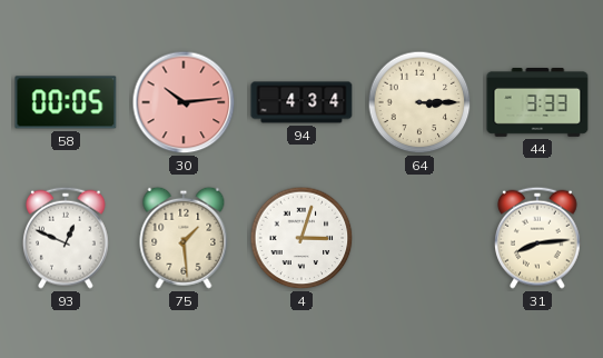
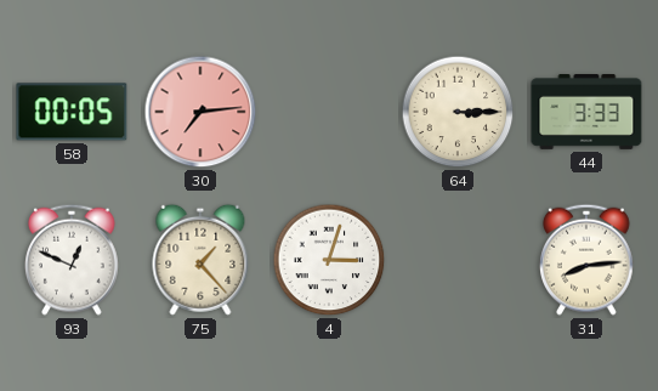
30: 10:14 -> 7:14
94: 4:34 -> none
75: 1:29 -> 1:23
